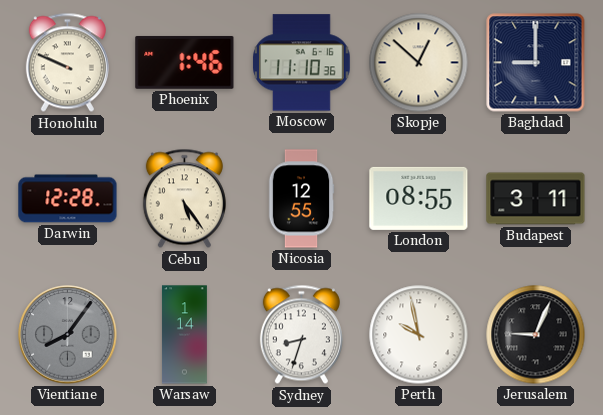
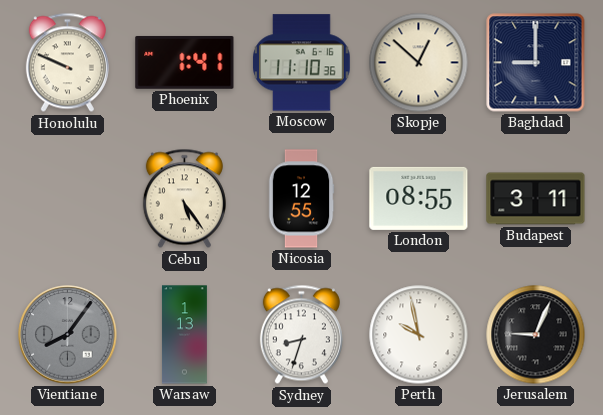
Phoenix: 1:46 -> 1:41
Darwin: 12:28 -> none
Warsaw: 1:14 -> 1:13
